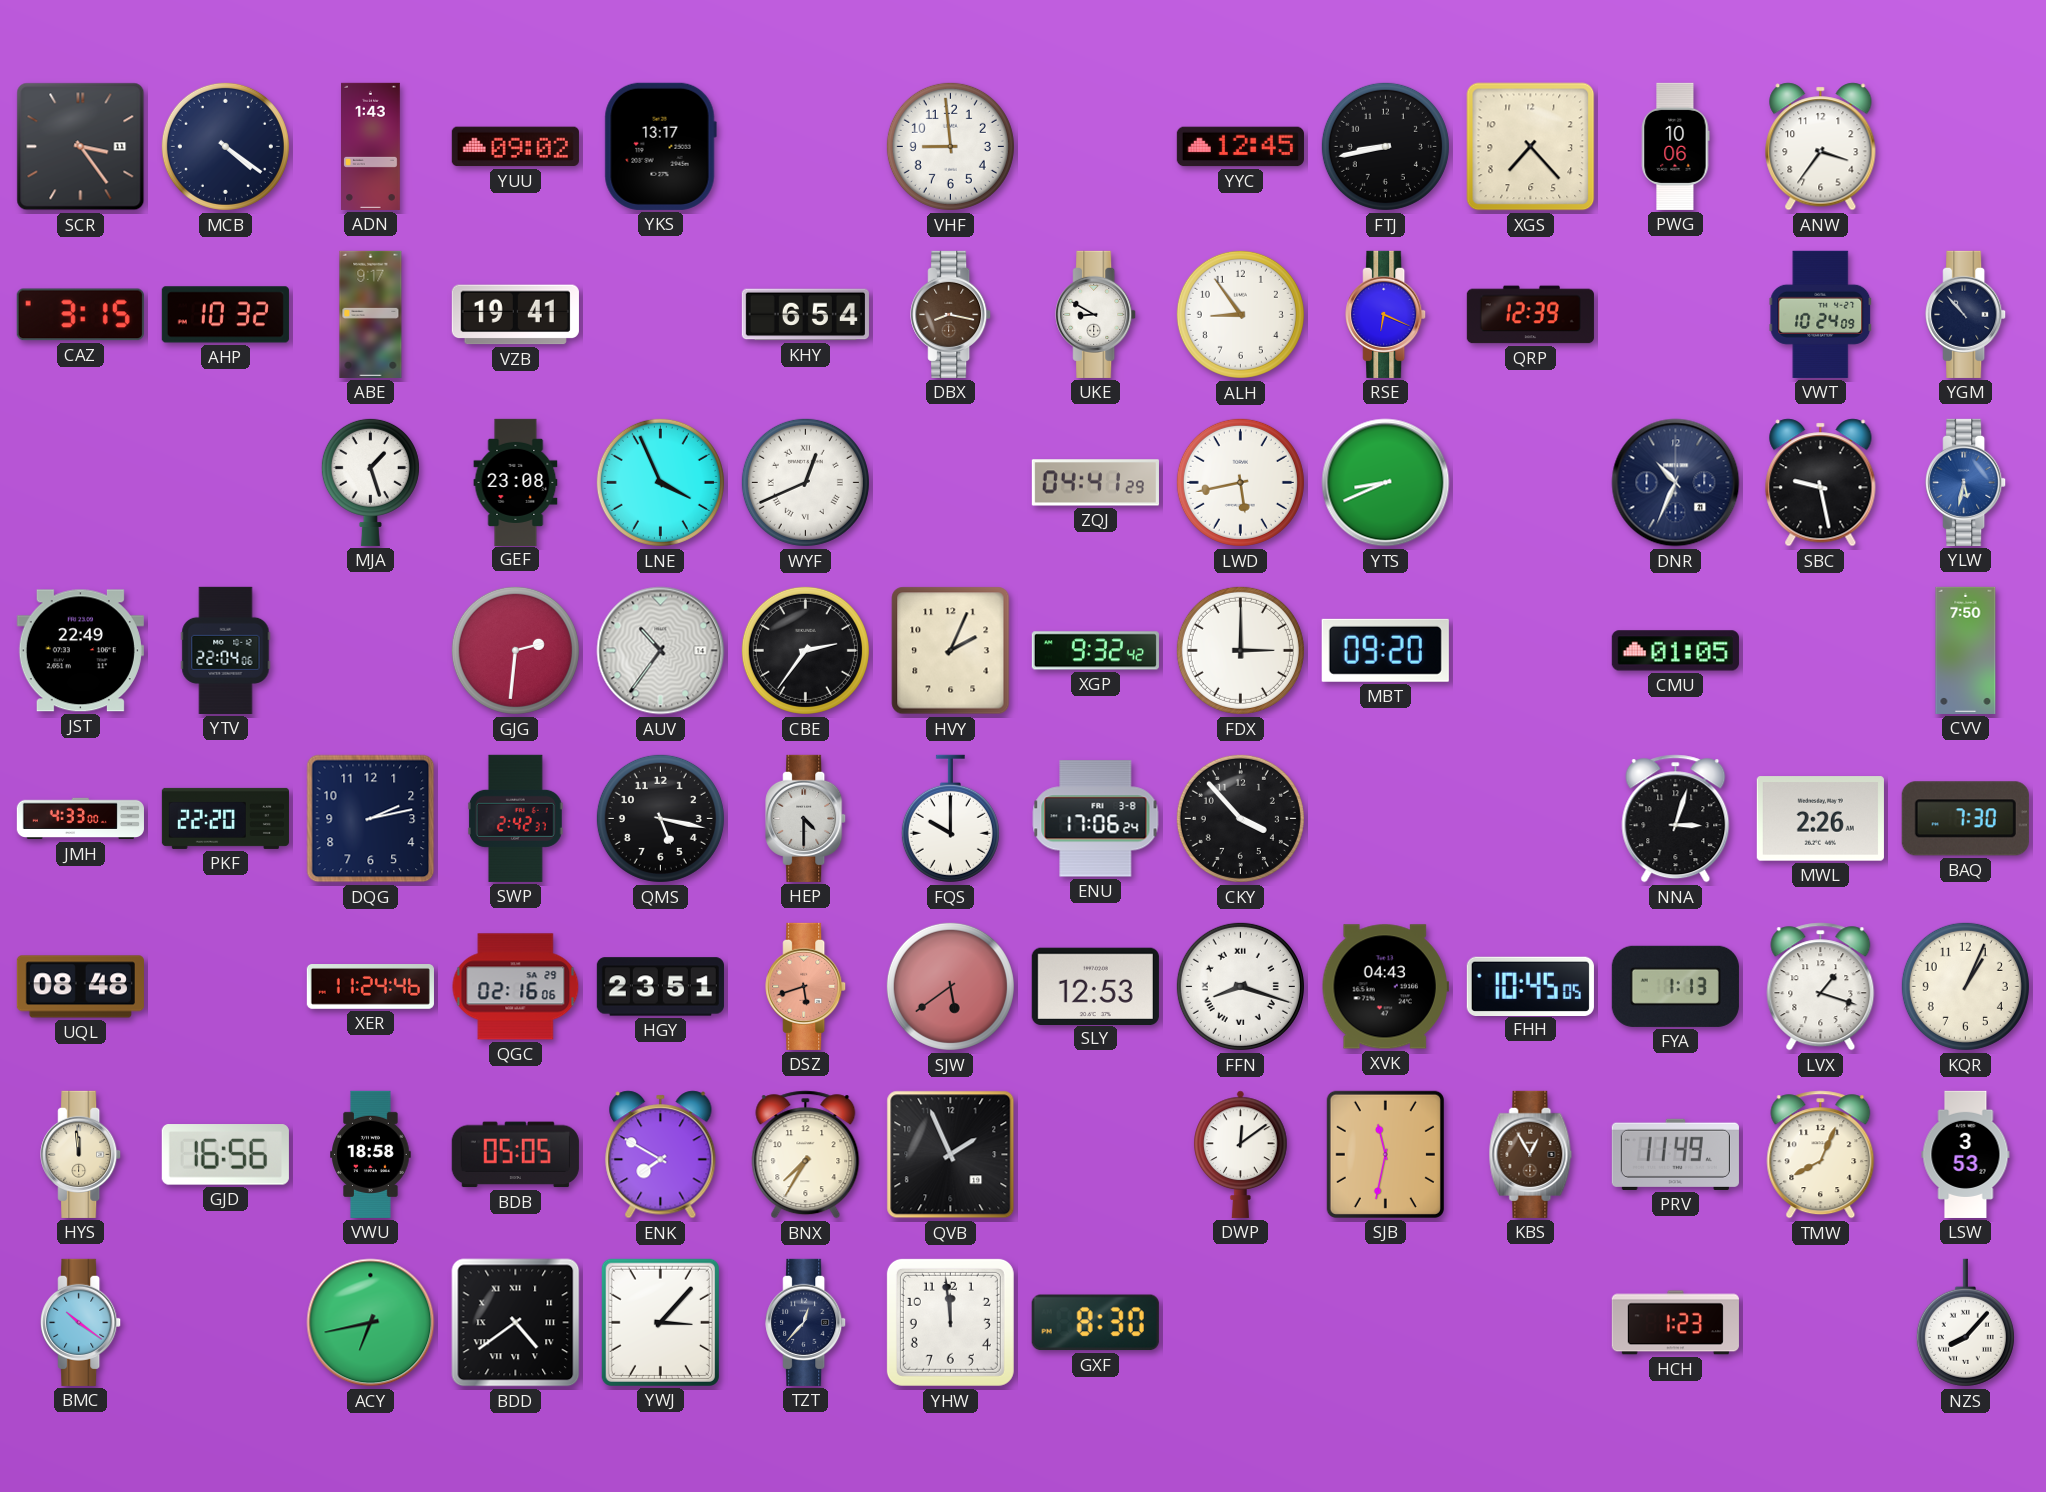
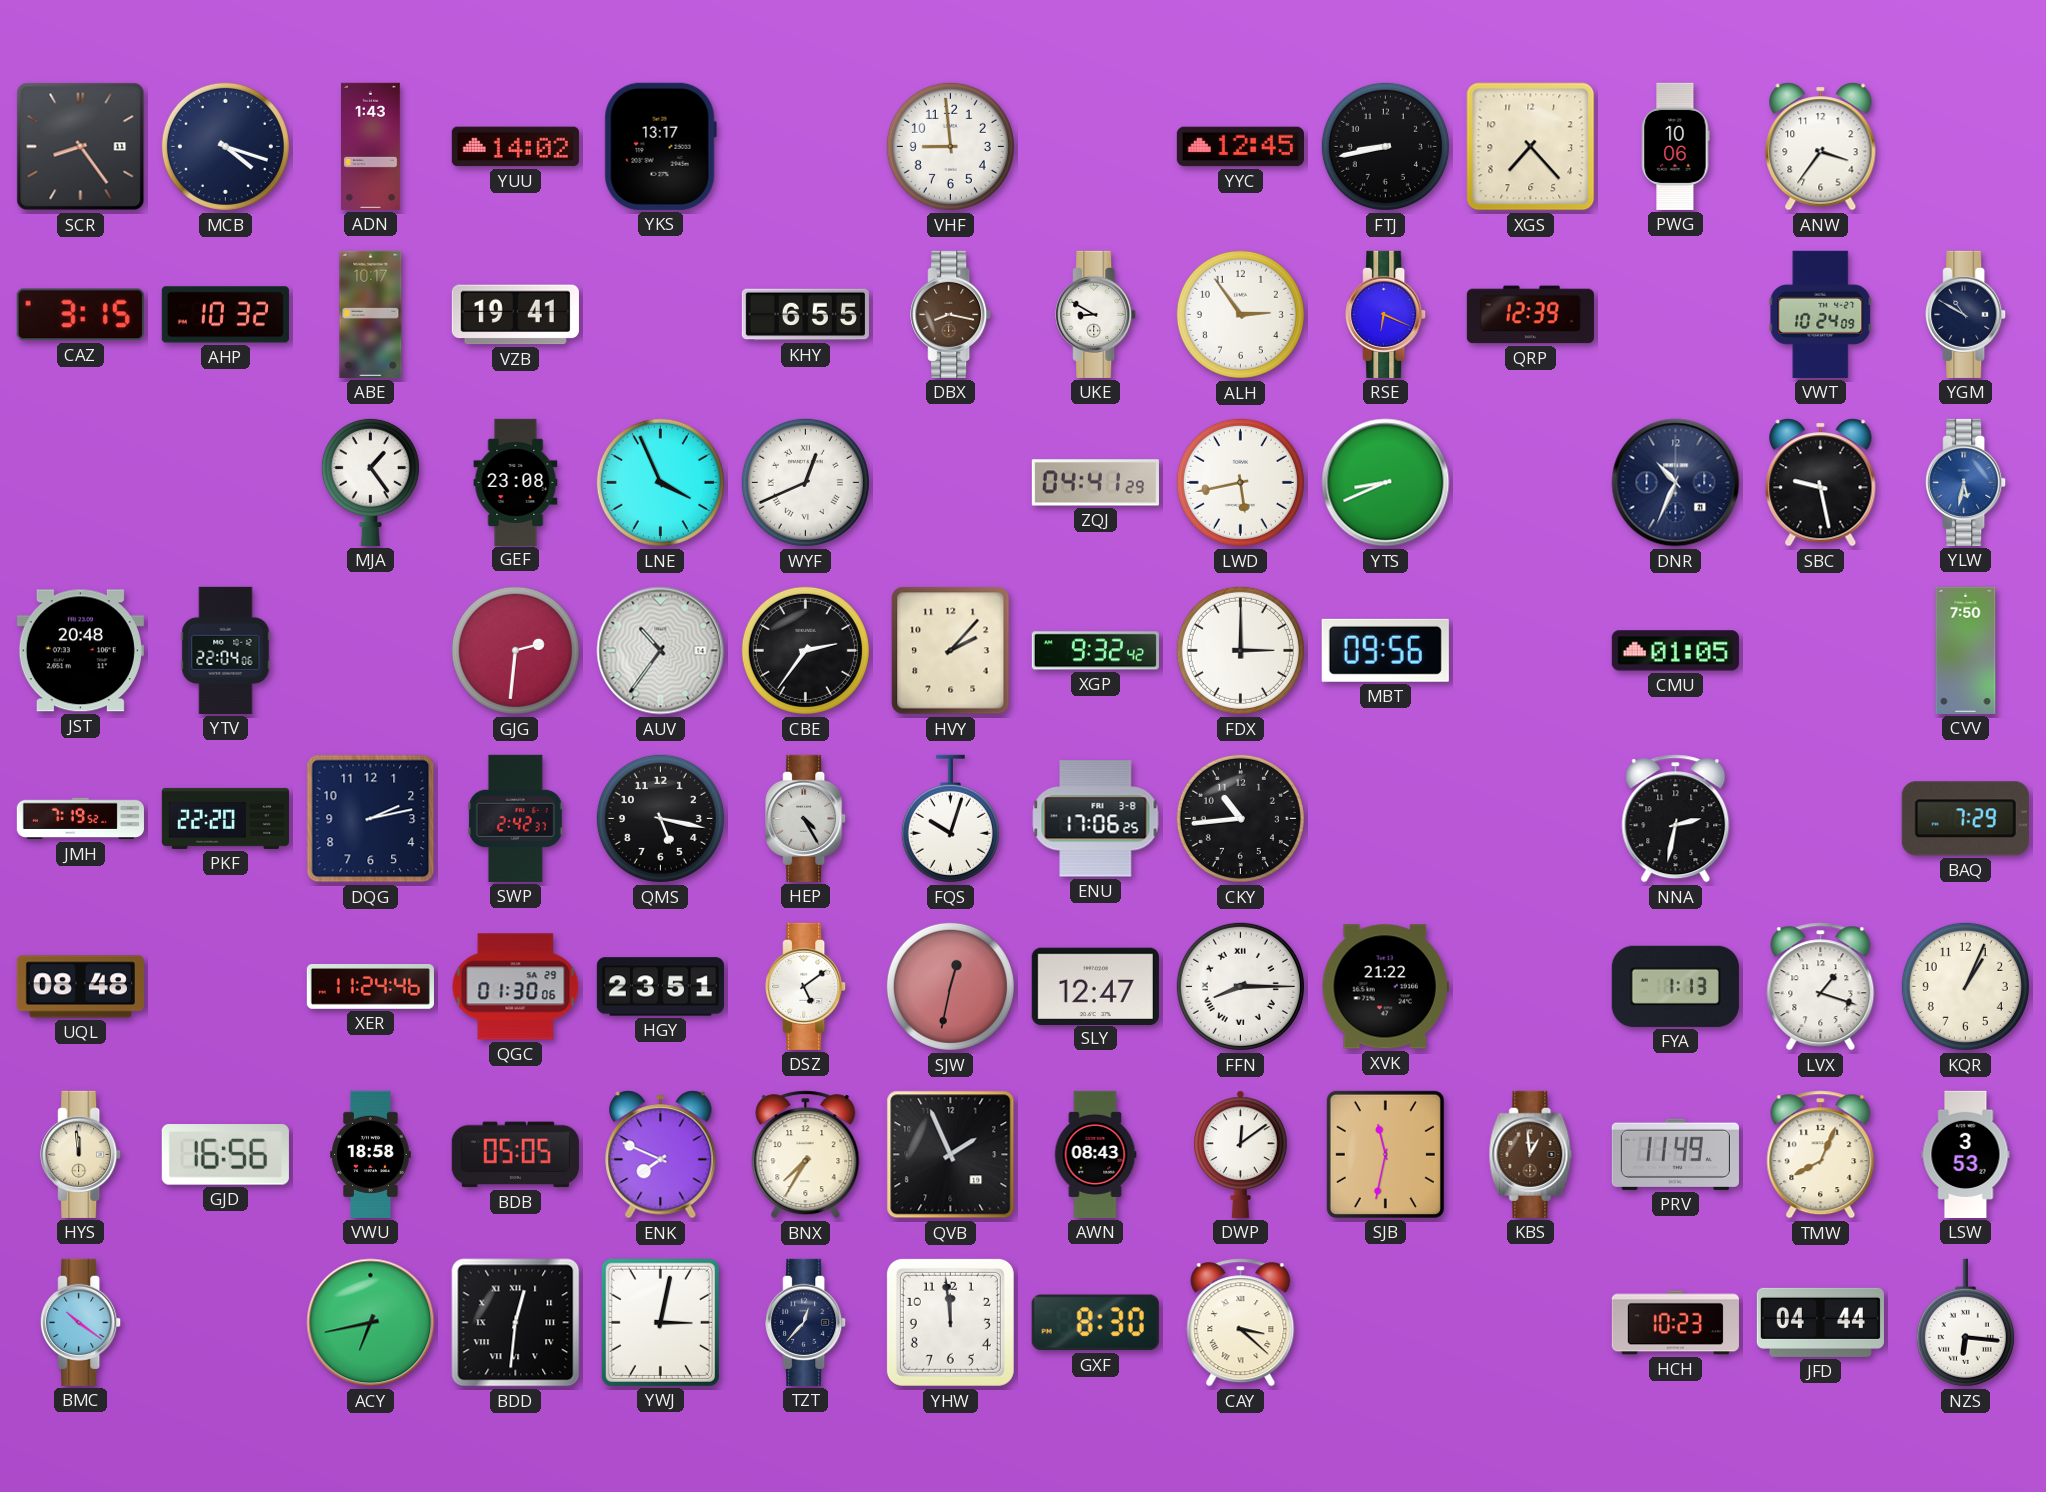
SCR: 3:24 -> 8:24
MCB: 4:21 -> 4:18
YUU: 09:02 -> 14:02
ABE: 9:17 -> 10:17
KHY: 6:54 -> 6:55
ALH: 8:54 -> 2:54
YGM: 10:53 -> 10:50
MJA: 1:27 -> 1:24
JST: 22:49 -> 20:48
HVY: 2:04 -> 2:07
MBT: 09:20 -> 09:56
JMH: 4:33 -> 7:19
HEP: 4:30 -> 4:25
FQS: 10:00 -> 10:03
ENU: 17:06:24 -> 17:06:25
CKY: 3:53 -> 10:44
NNA: 3:03 -> 2:32
MWL: 2:26 -> none
BAQ: 7:30 -> 7:29
QGC: 02:16 -> 01:30
DSZ: 5:42 -> 5:09
DSZ dial: salmon -> white
SJW: 5:39 -> 12:32
SLY: 12:53 -> 12:47
FFN: 8:18 -> 8:15
XVK: 04:43 -> 21:22
FHH: 10:45 -> none
ENK: 7:50 -> 7:49
AWN: none -> 08:43
KBS: 12:55 -> 12:59
BDD: 4:39 -> 12:31
YWJ: 3:07 -> 3:02
CAY: none -> 3:22
HCH: 1:23 -> 10:23
JFD: none -> 04:44
NZS: 8:07 -> 6:16
